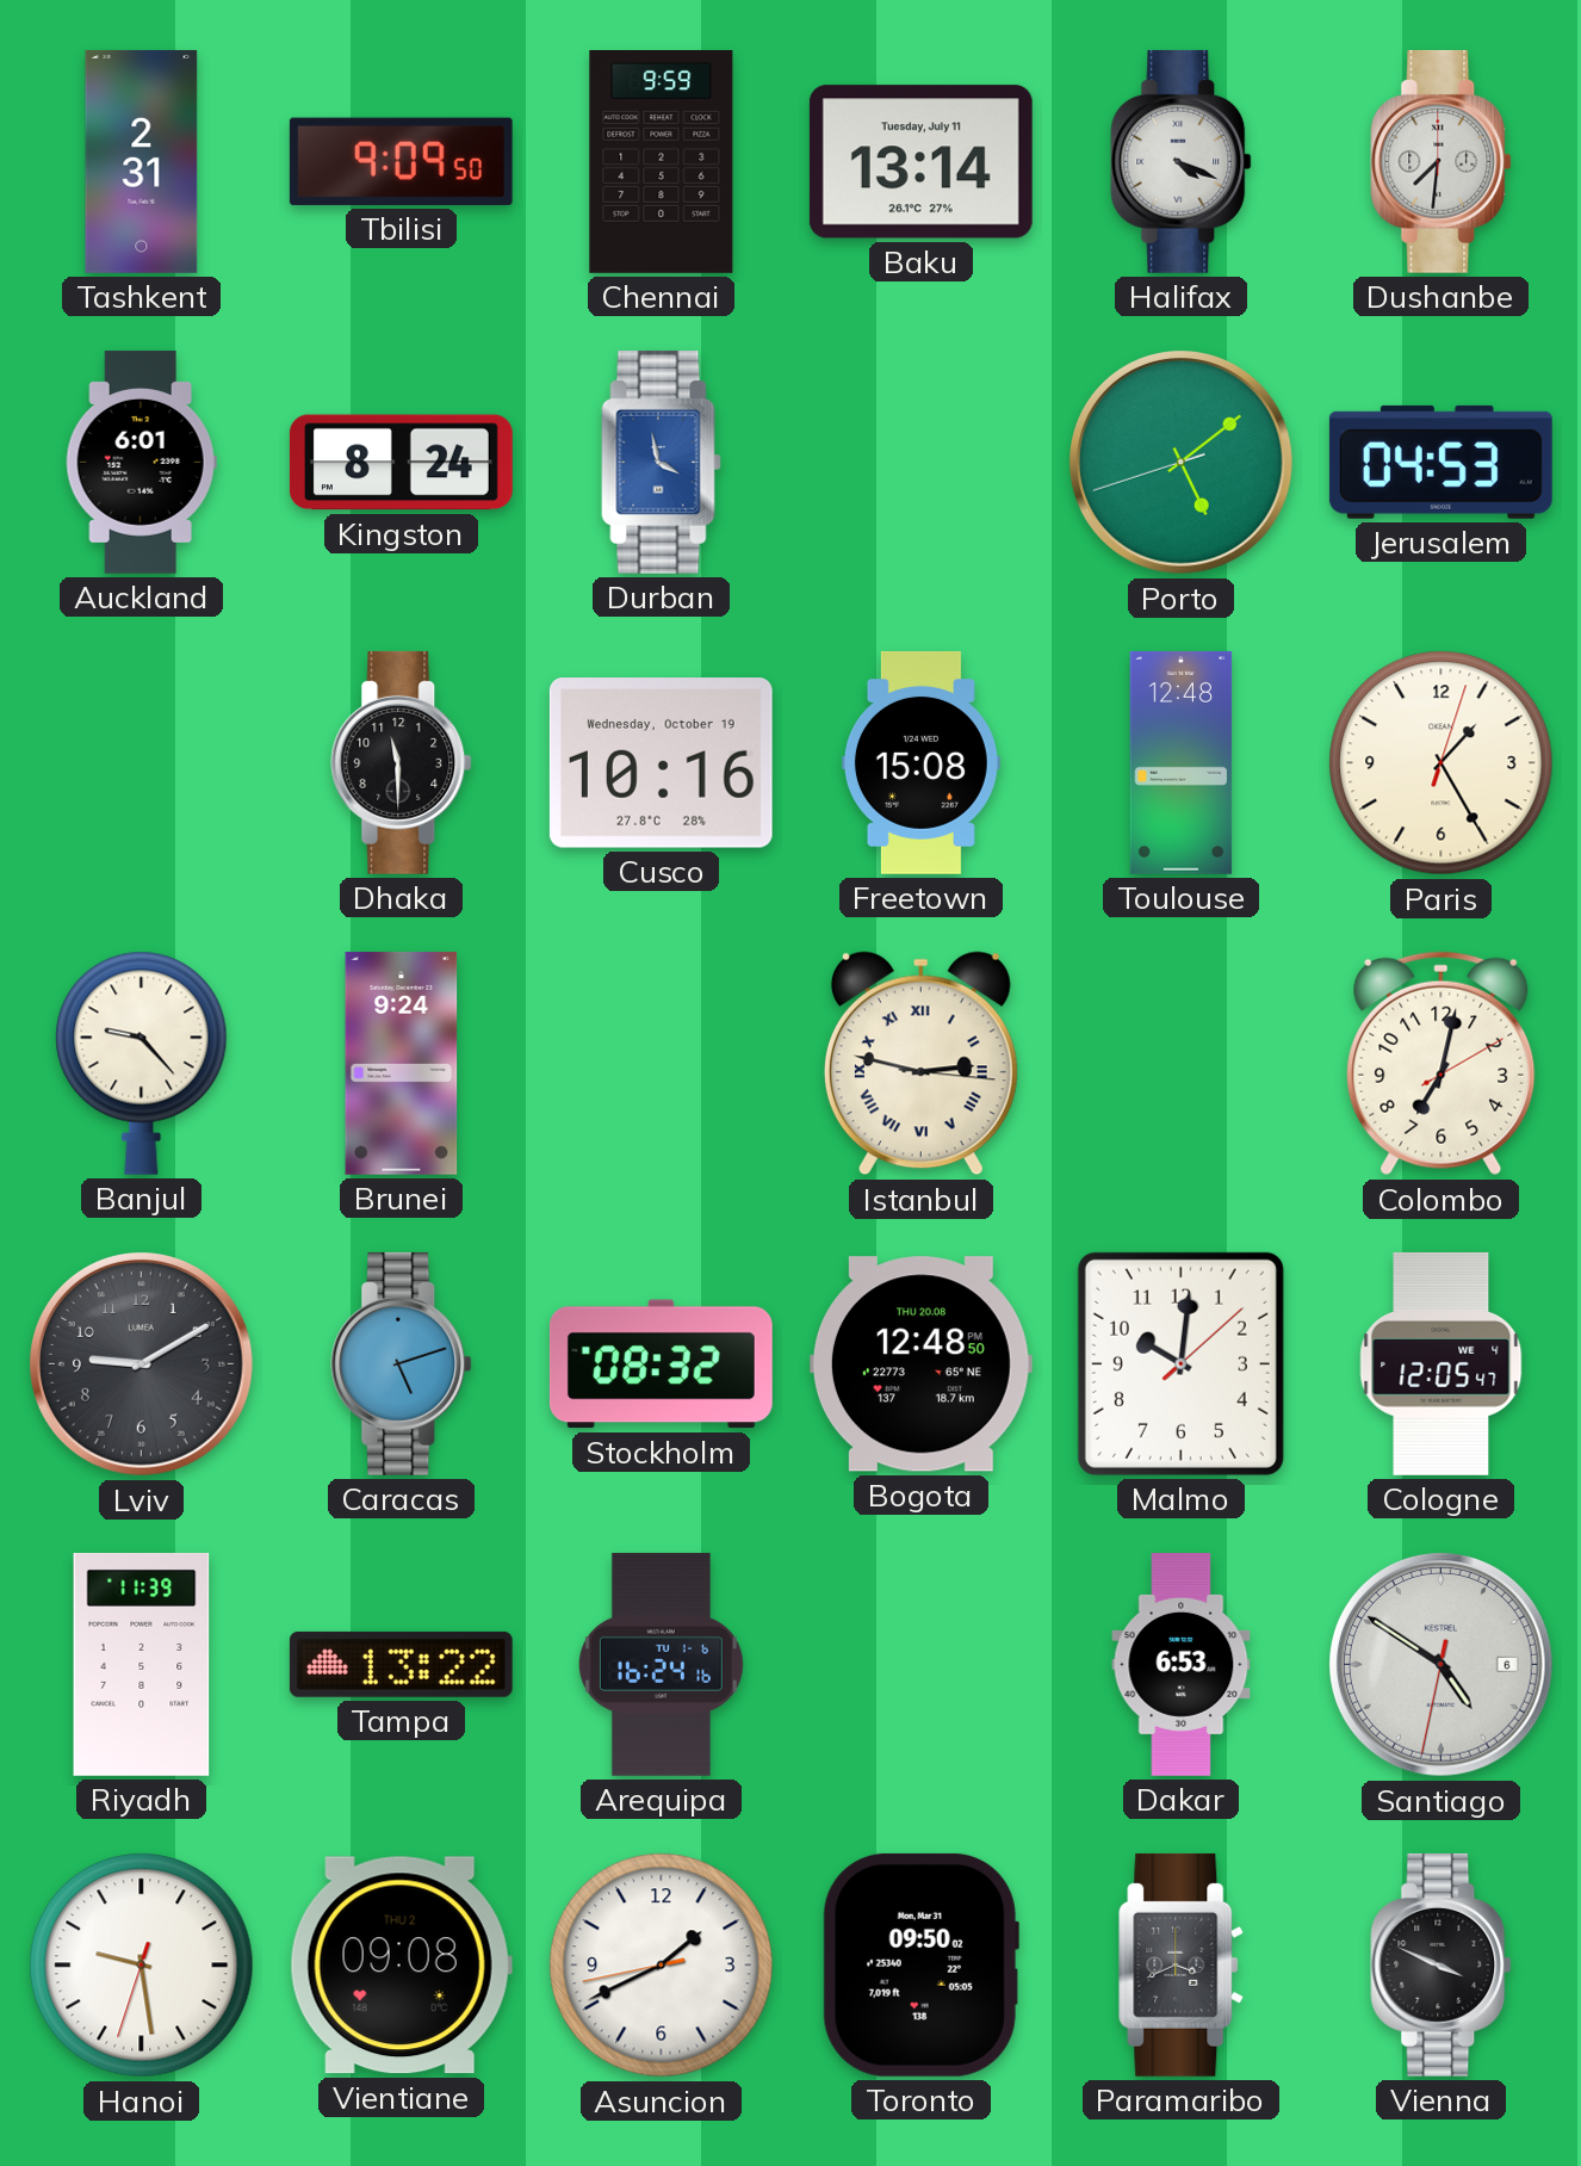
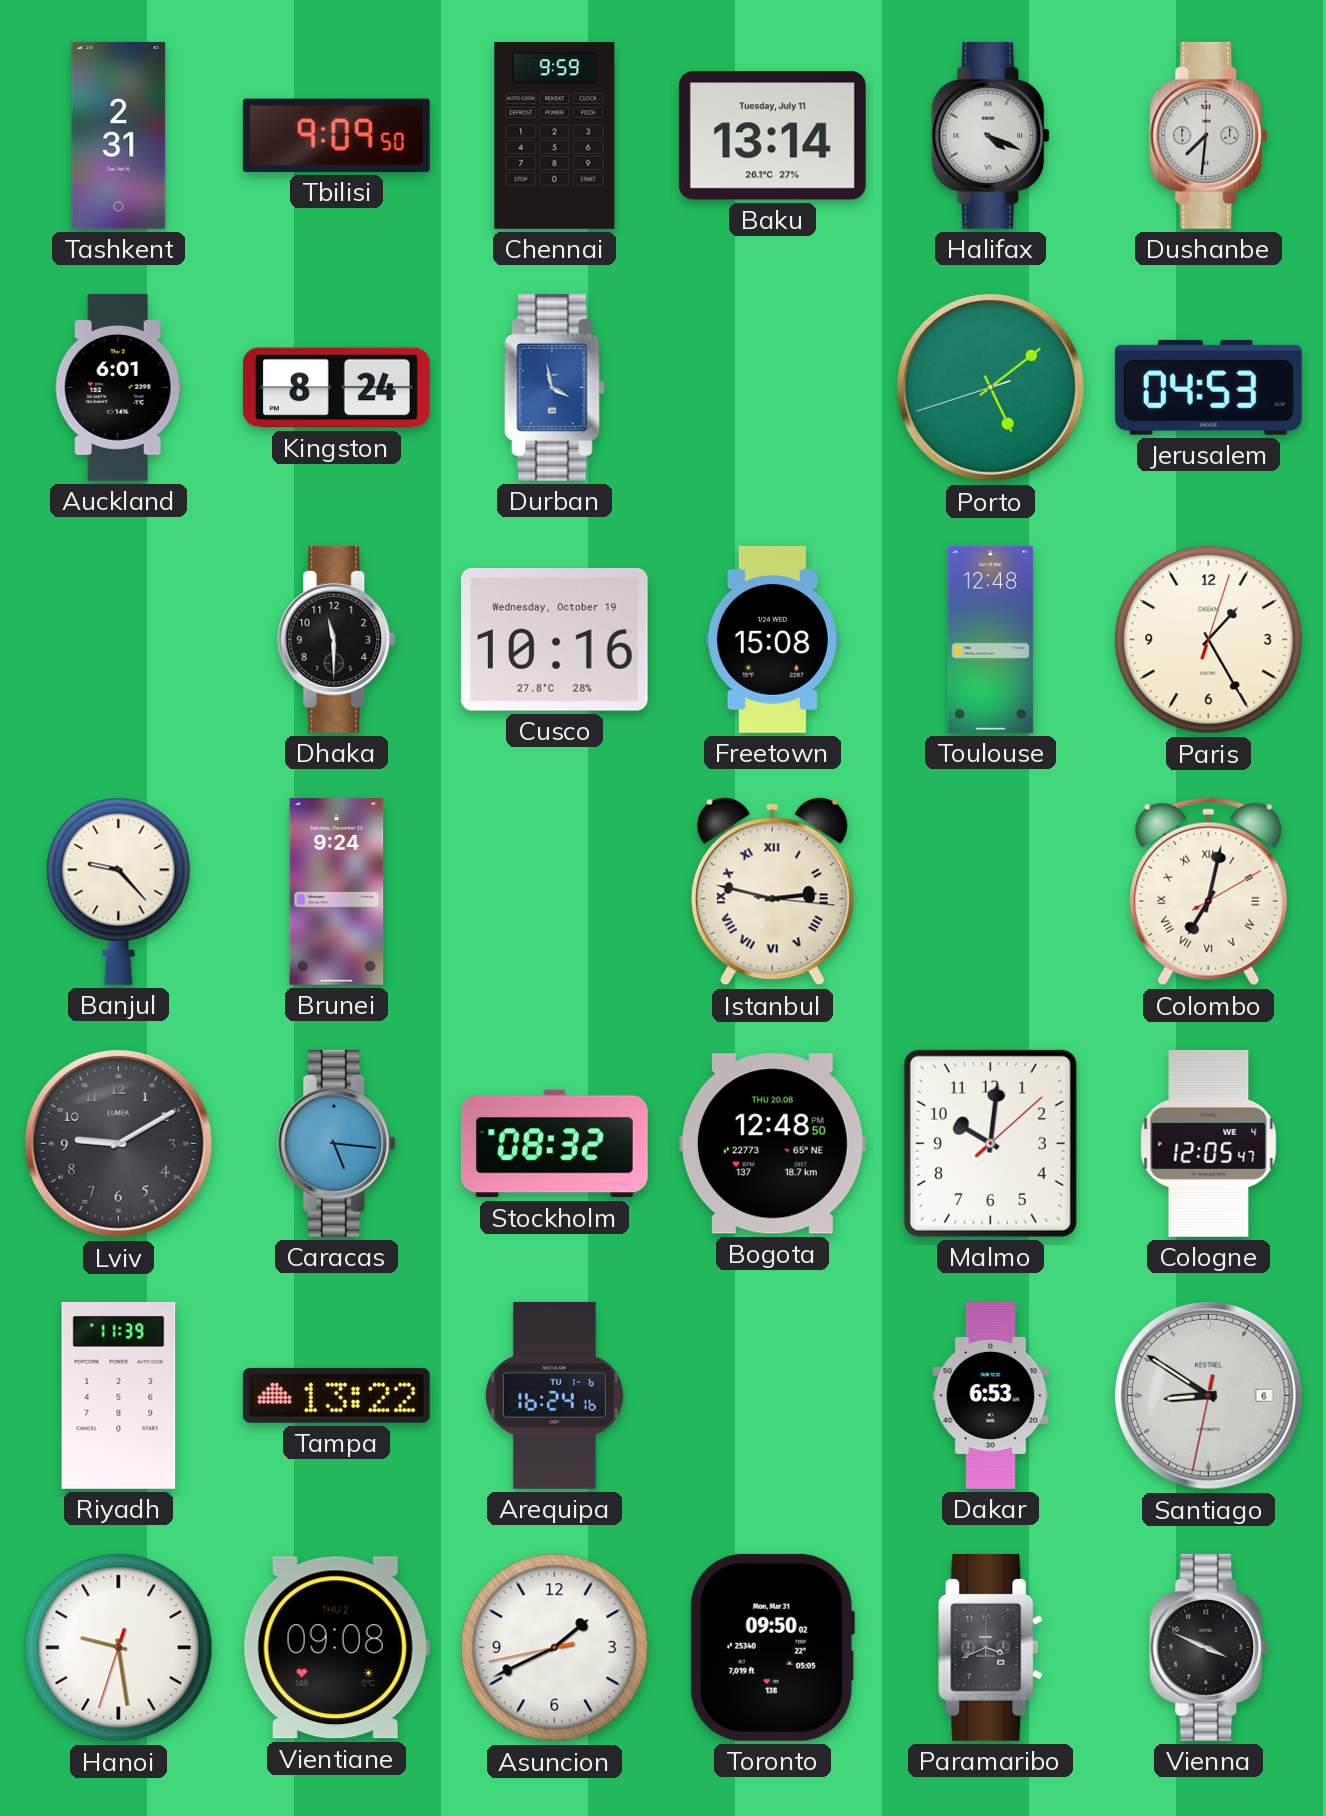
Colombo numerals: Arabic -> Roman
Caracas: 5:12 -> 5:16
Santiago: 4:50 -> 8:50
